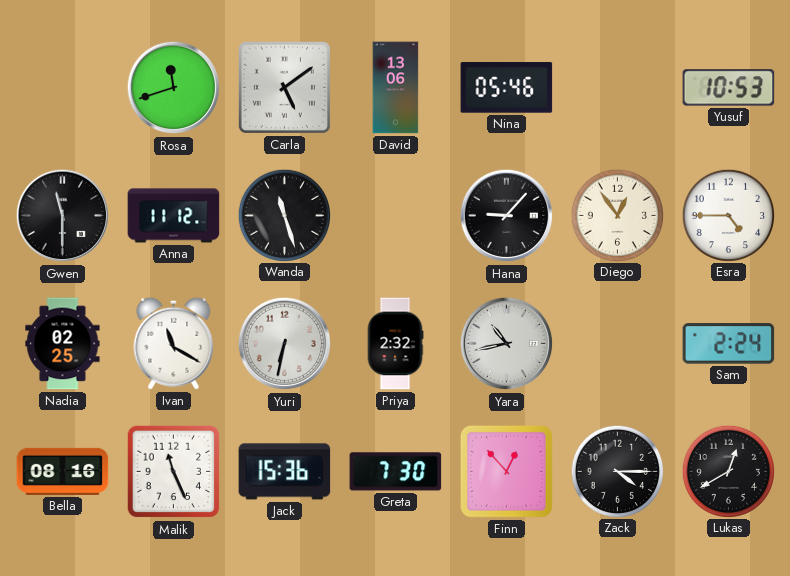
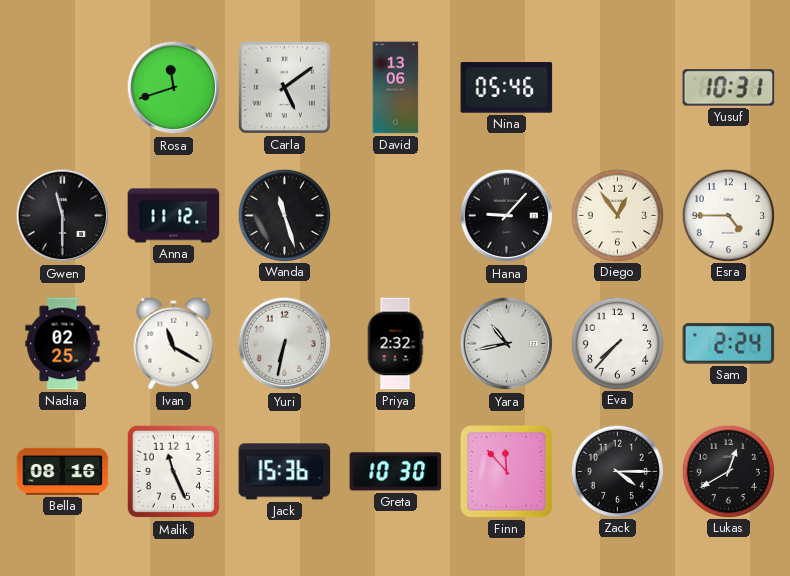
Yusuf: 10:53 -> 10:31
Eva: none -> 7:37
Greta: 7:30 -> 10:30
Finn: 12:53 -> 11:53
